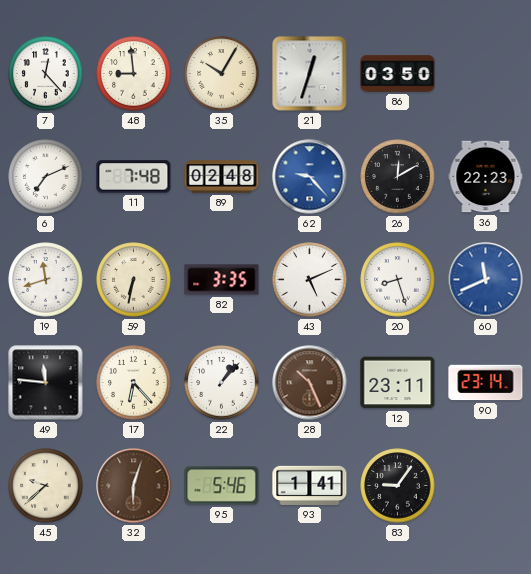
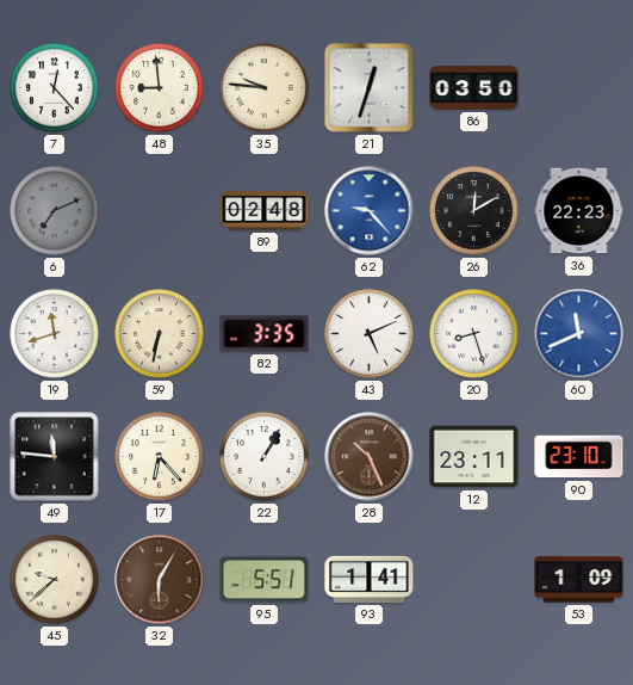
35: 10:05 -> 9:46
6 dial: white -> grey
11: 7:48 -> none
22: 1:07 -> 1:05
90: 23:14 -> 23:10
32: 6:03 -> 6:05
95: 5:46 -> 5:51
83: 9:06 -> none
53: none -> 1:09
